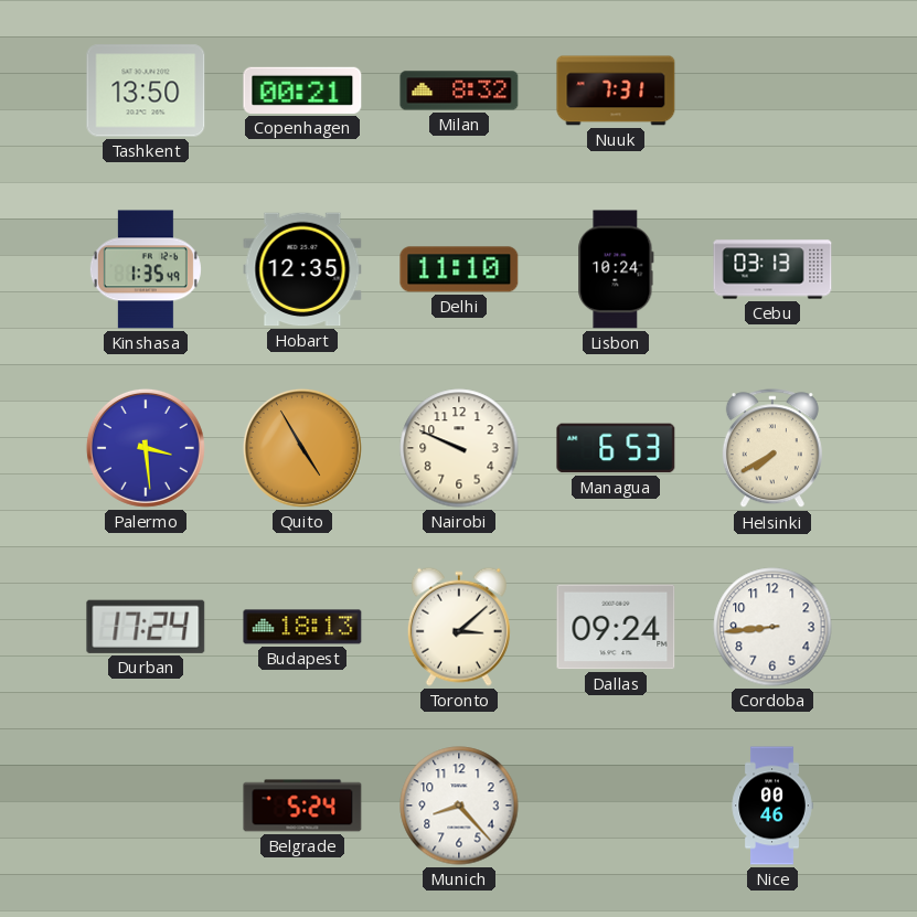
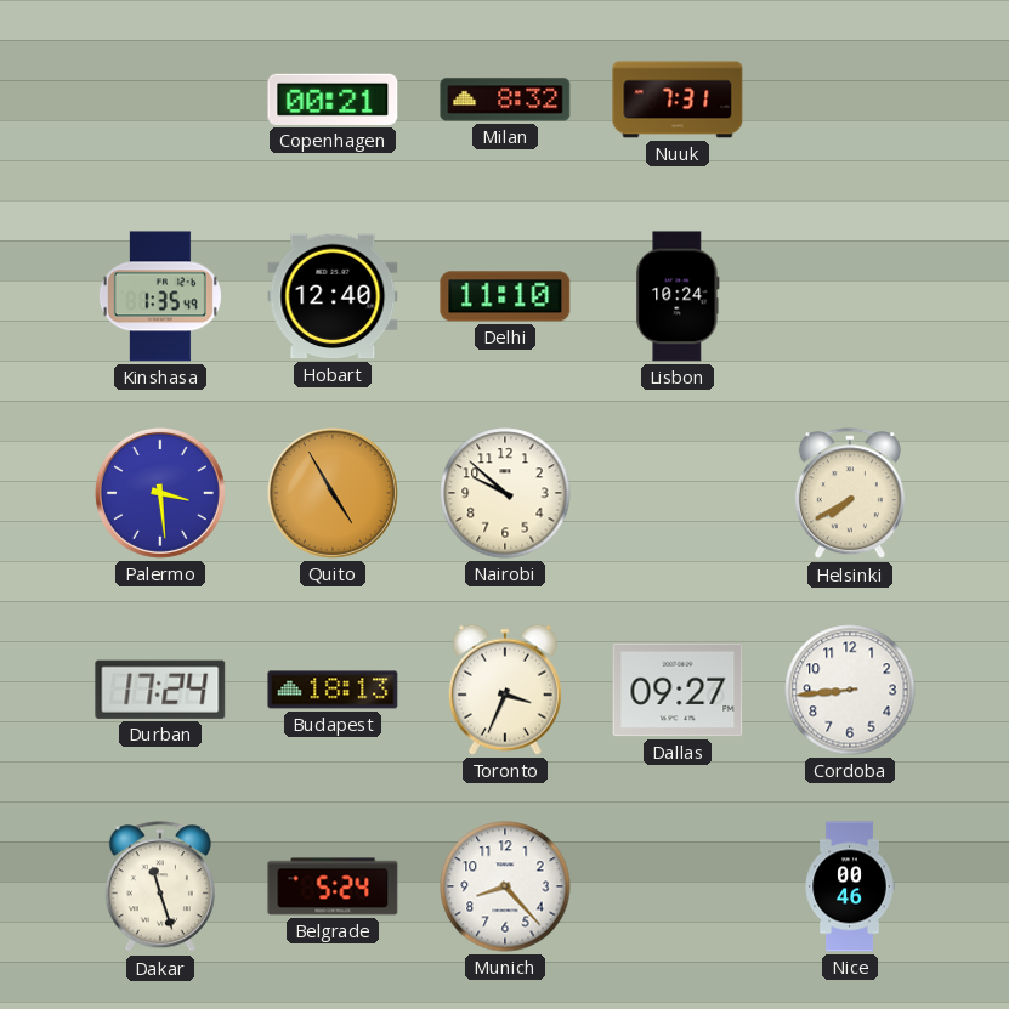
Tashkent: 13:50 -> none
Hobart: 12:35 -> 12:40
Cebu: 03:13 -> none
Nairobi: 9:49 -> 9:52
Managua: 6:53 -> none
Toronto: 3:08 -> 3:34
Dallas: 09:24 -> 09:27
Dakar: none -> 11:27
